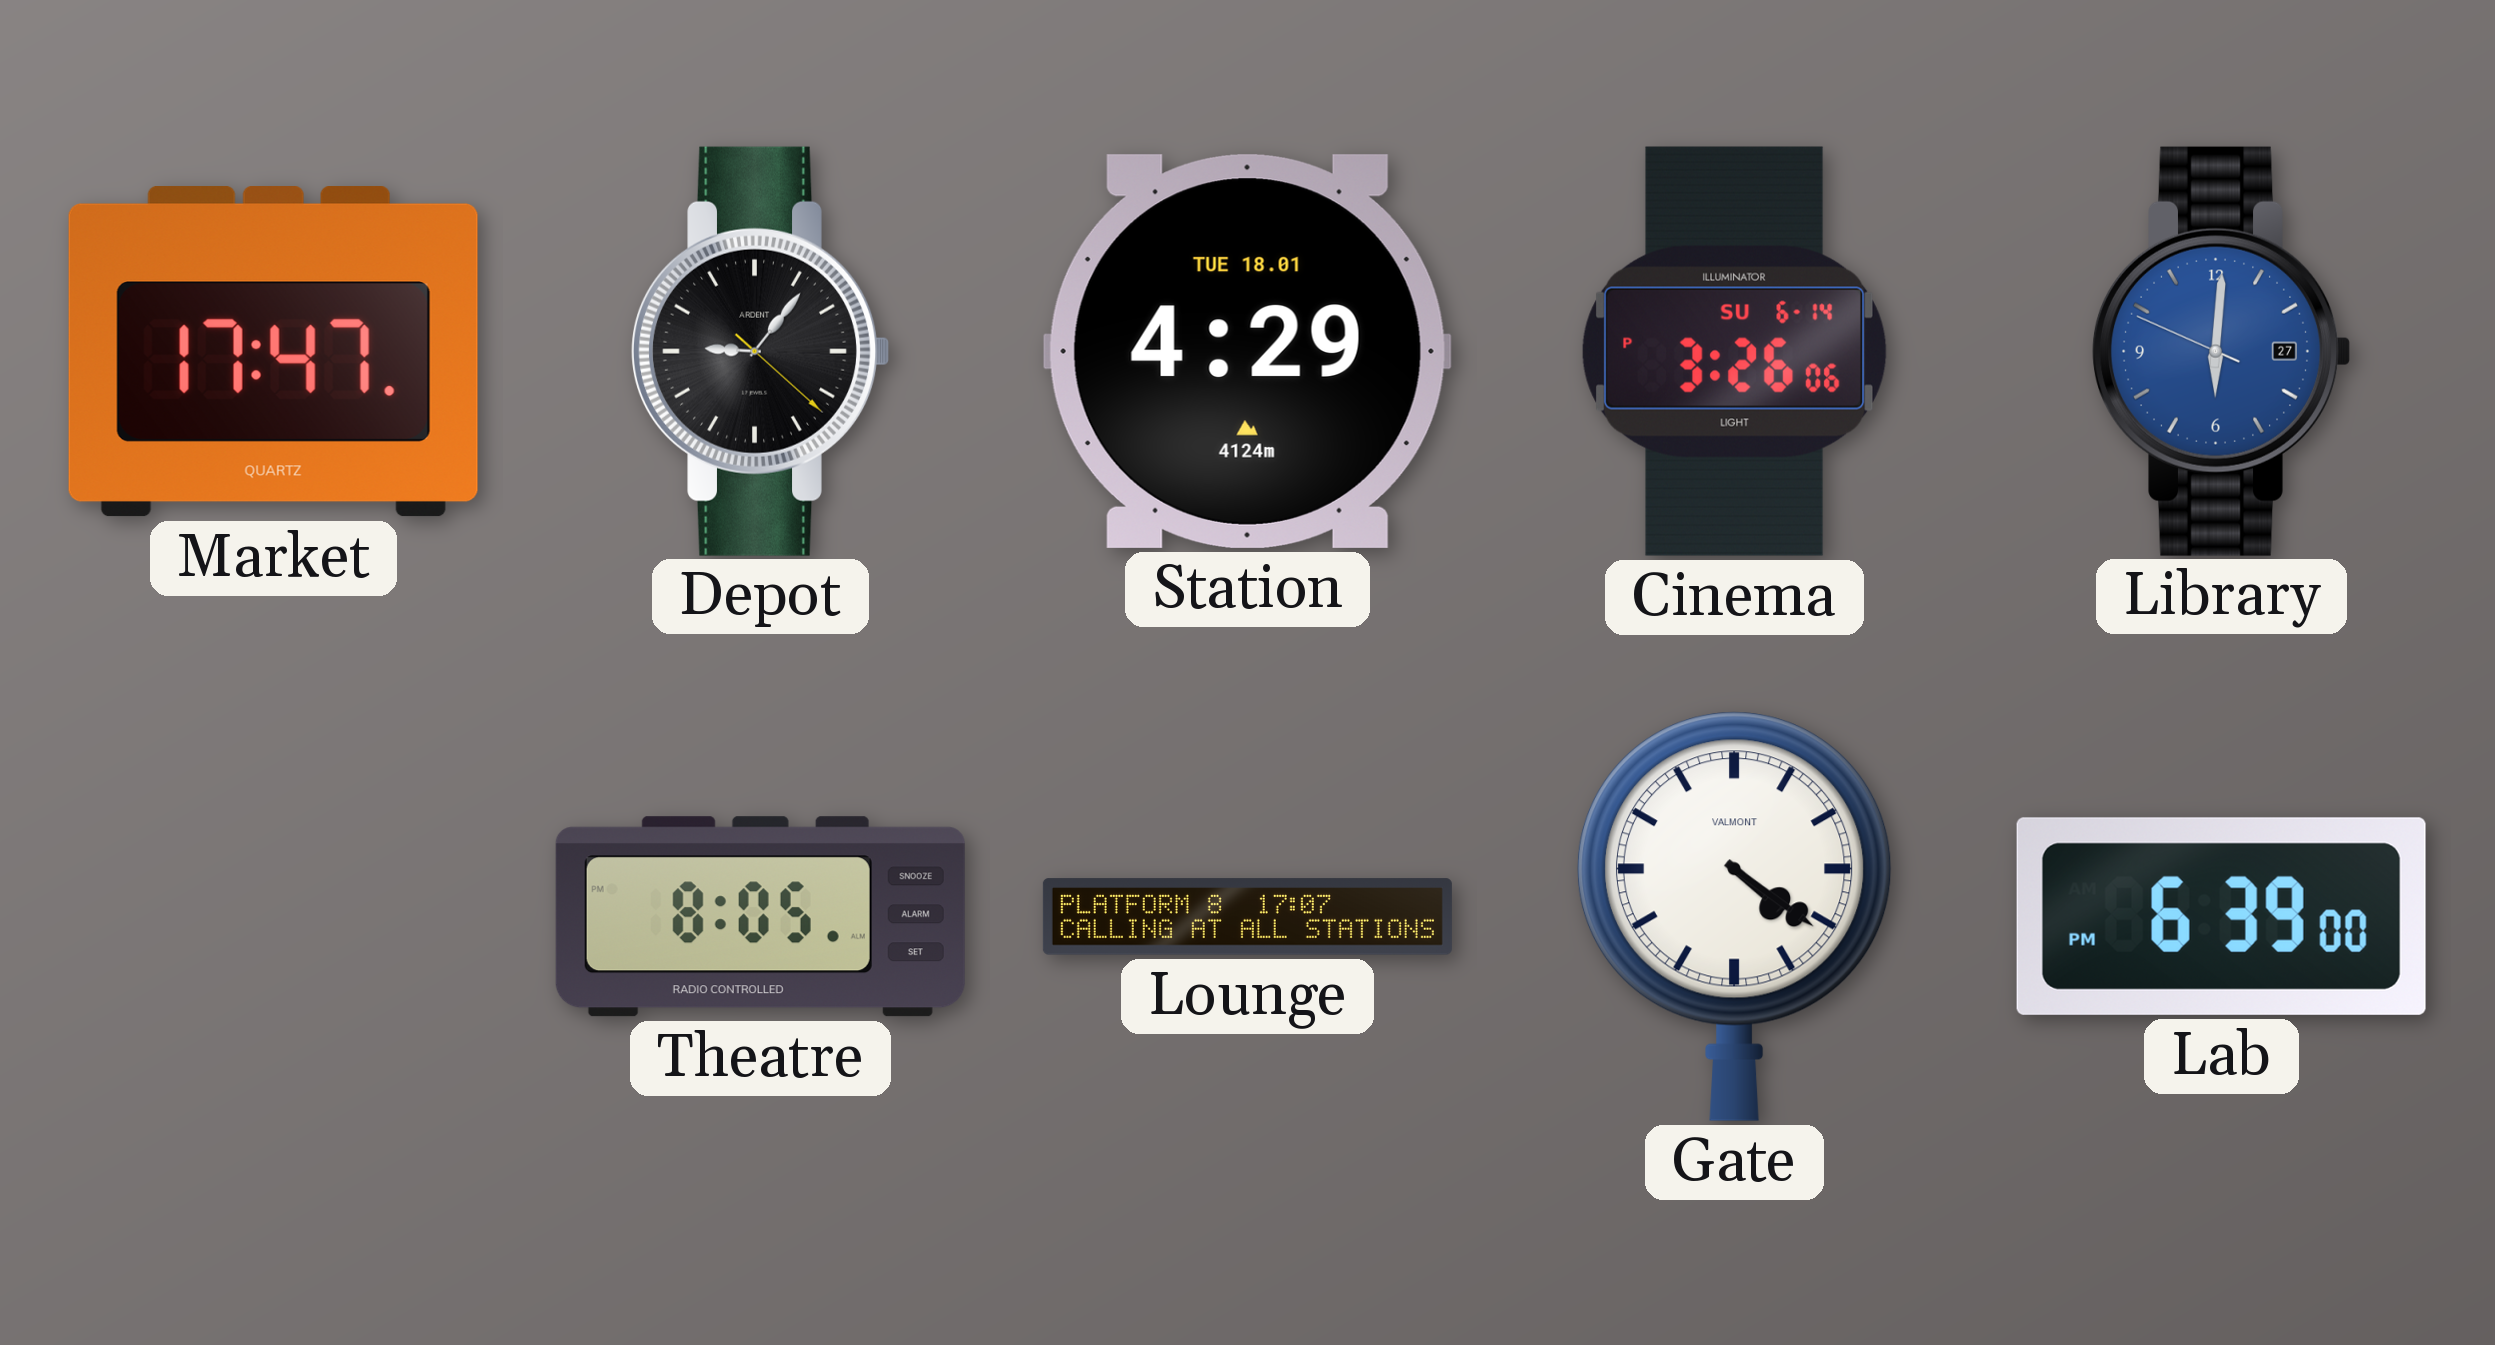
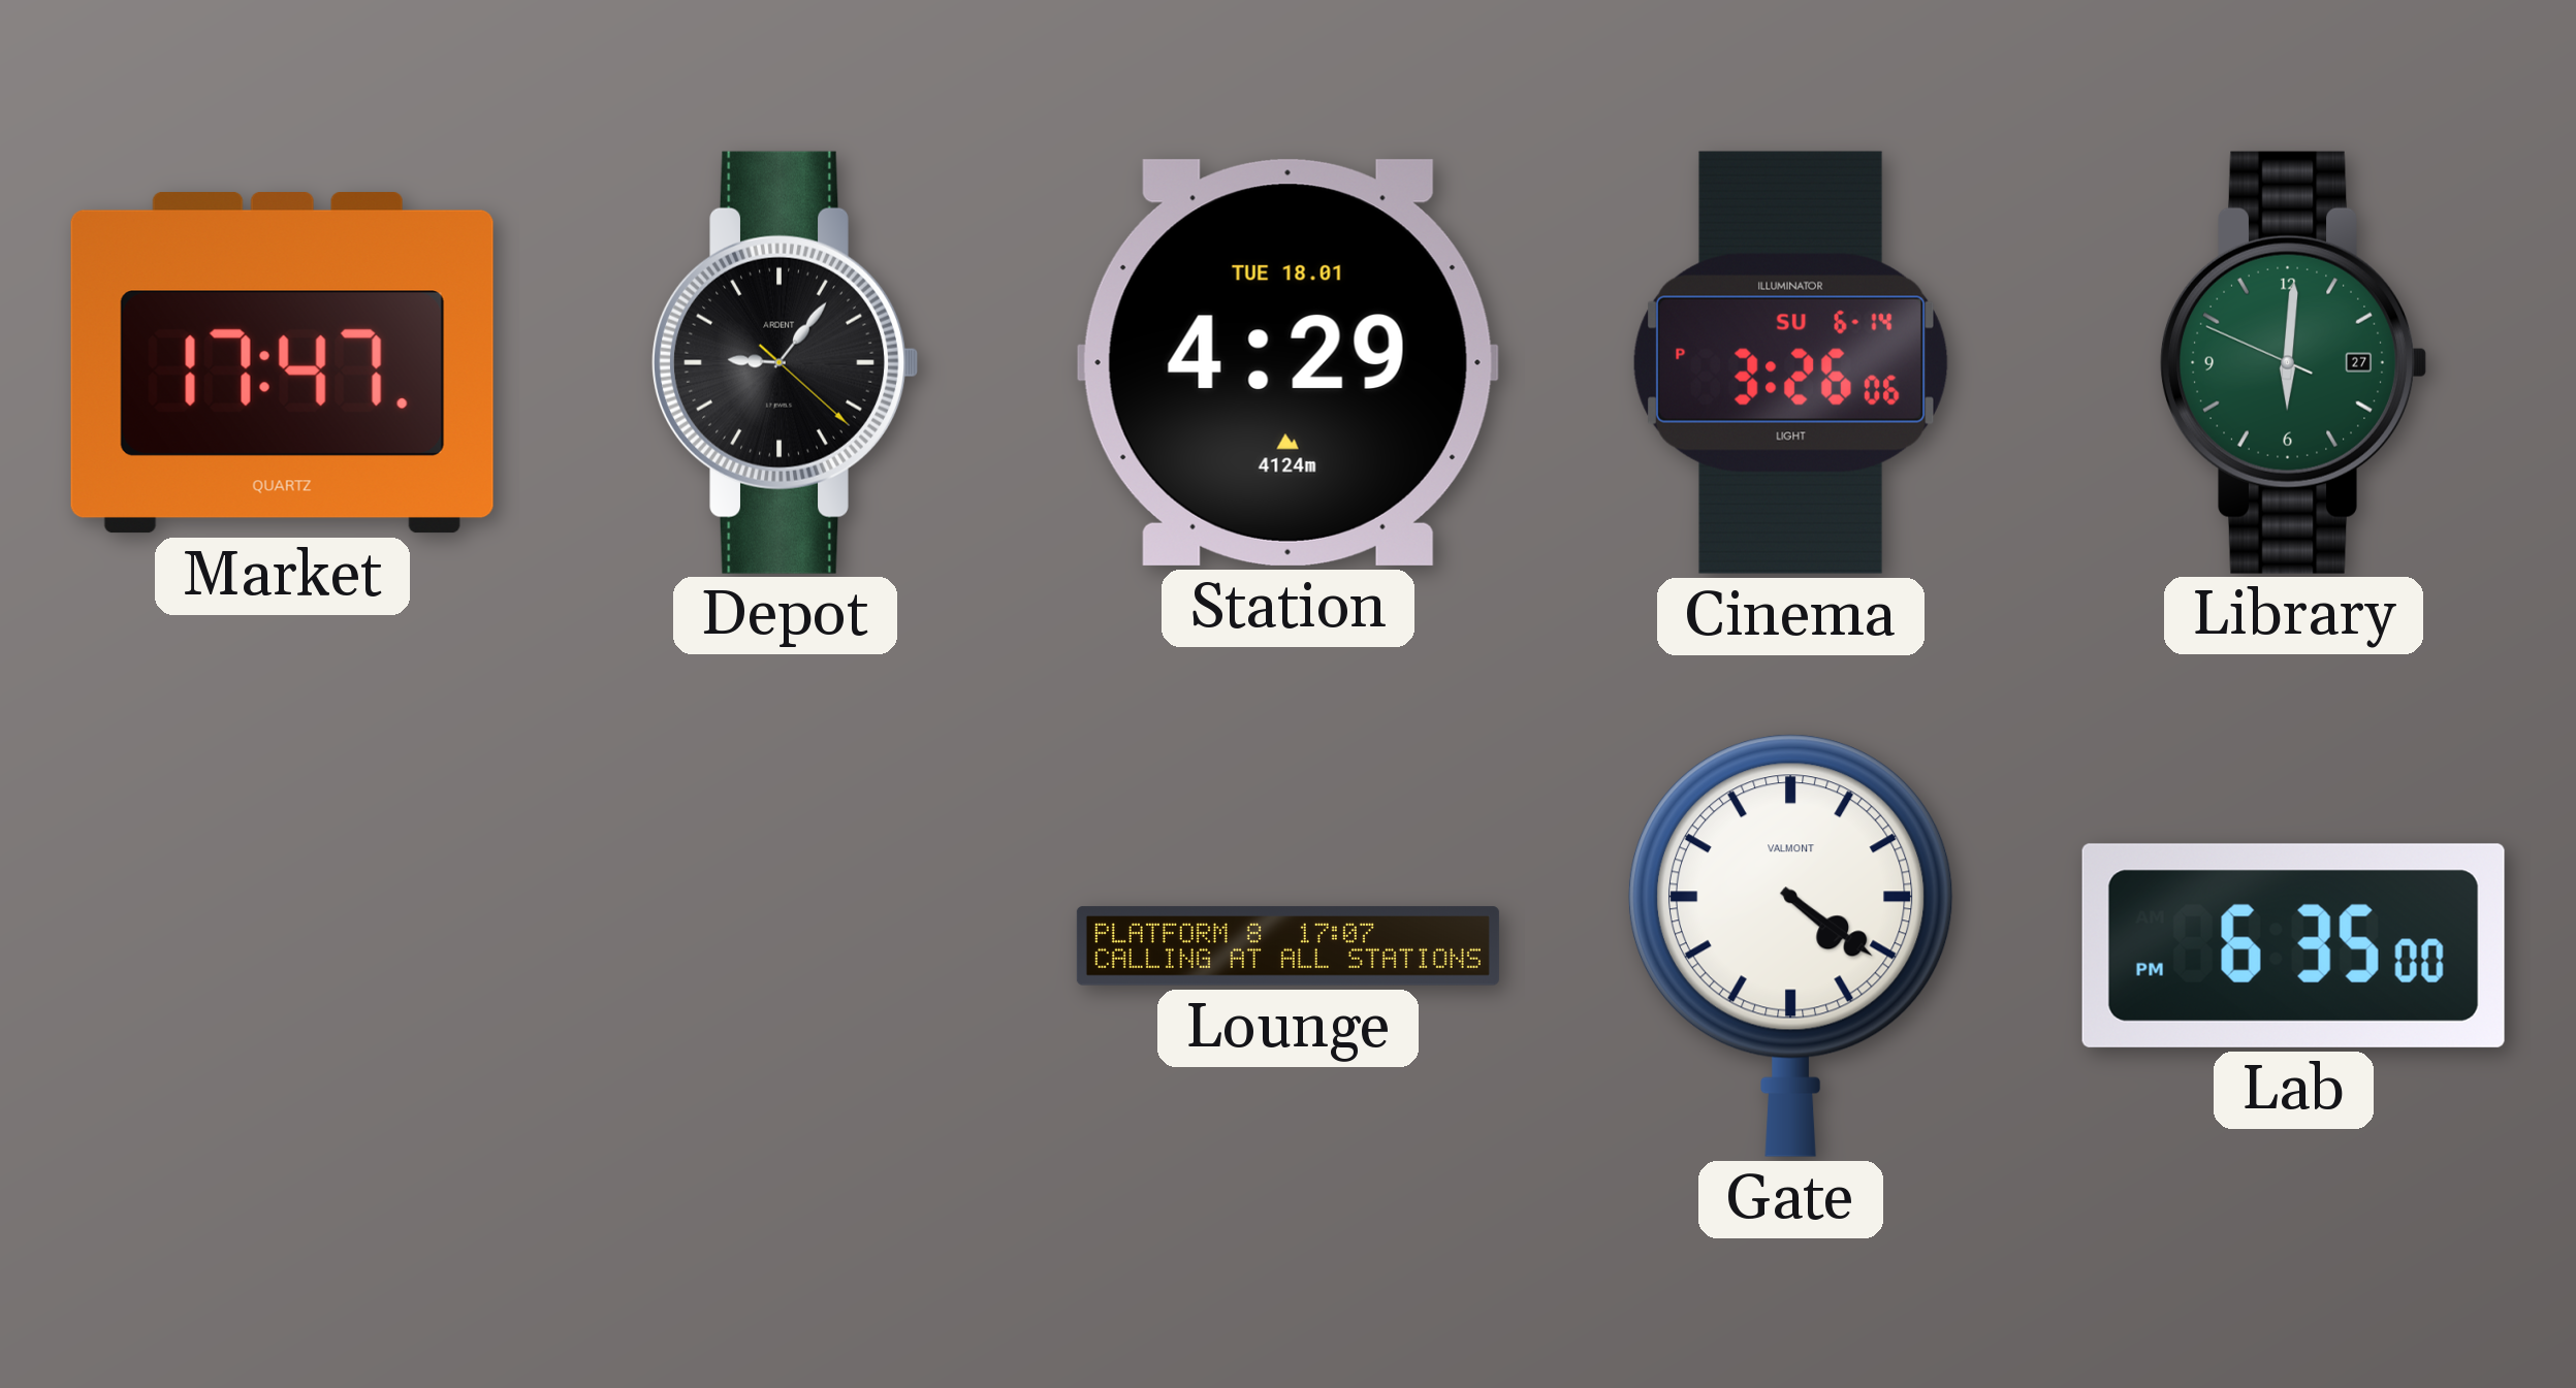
Library dial: blue -> green
Theatre: 8:05 -> none
Lab: 6:39 -> 6:35
